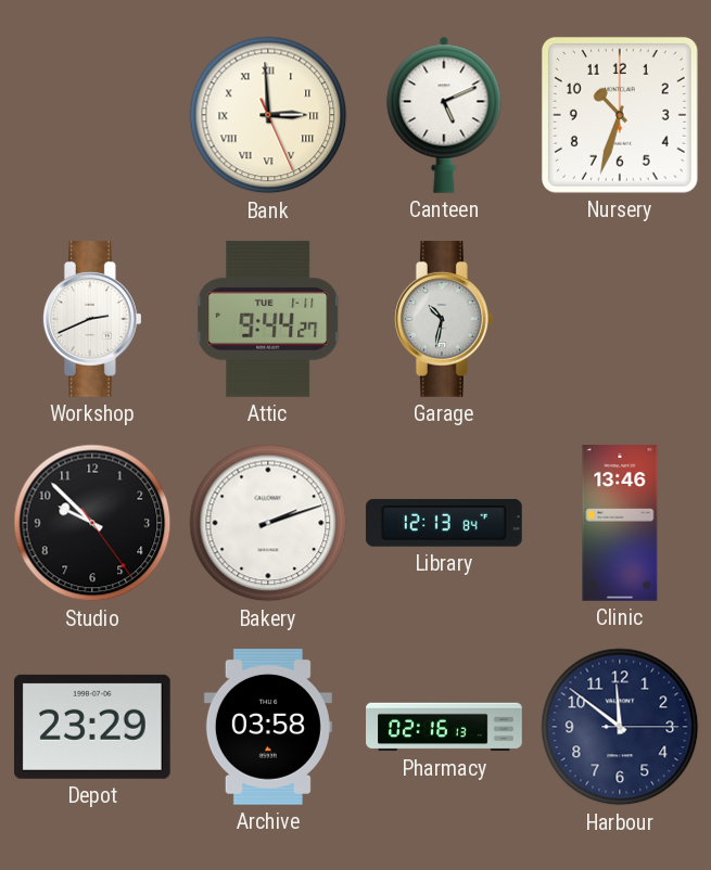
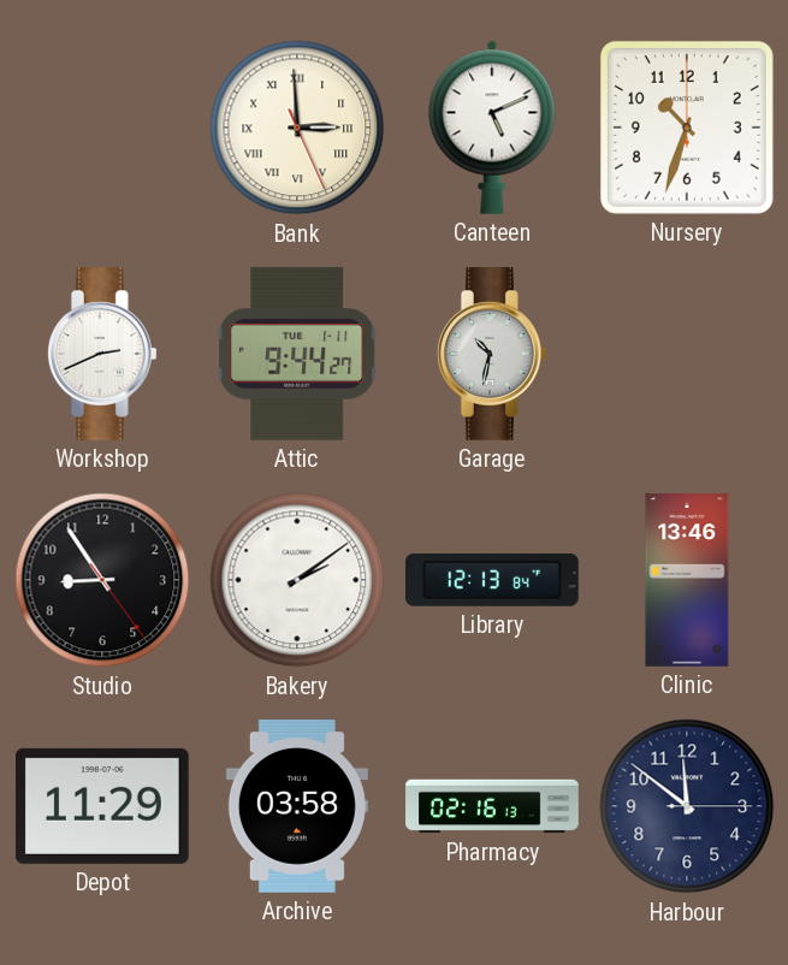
Studio: 9:52 -> 8:54
Bakery: 2:12 -> 2:09
Depot: 23:29 -> 11:29
